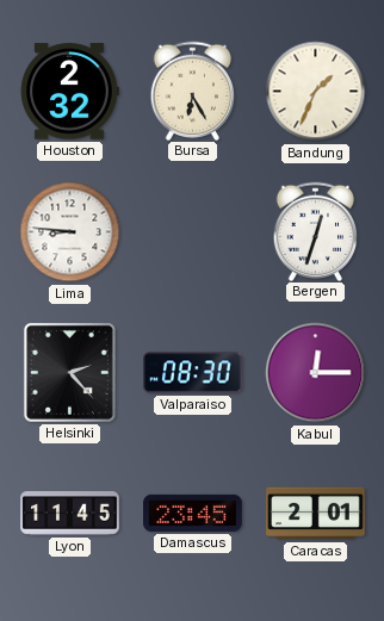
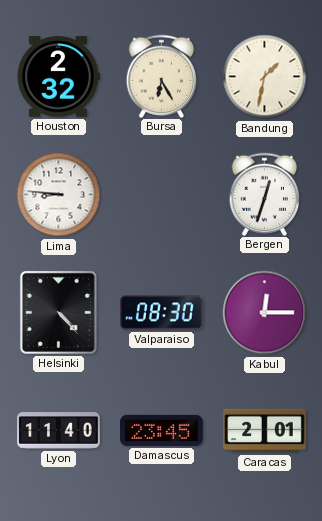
Bandung: 1:34 -> 1:32
Helsinki: 2:23 -> 4:23
Lyon: 11:45 -> 11:40
